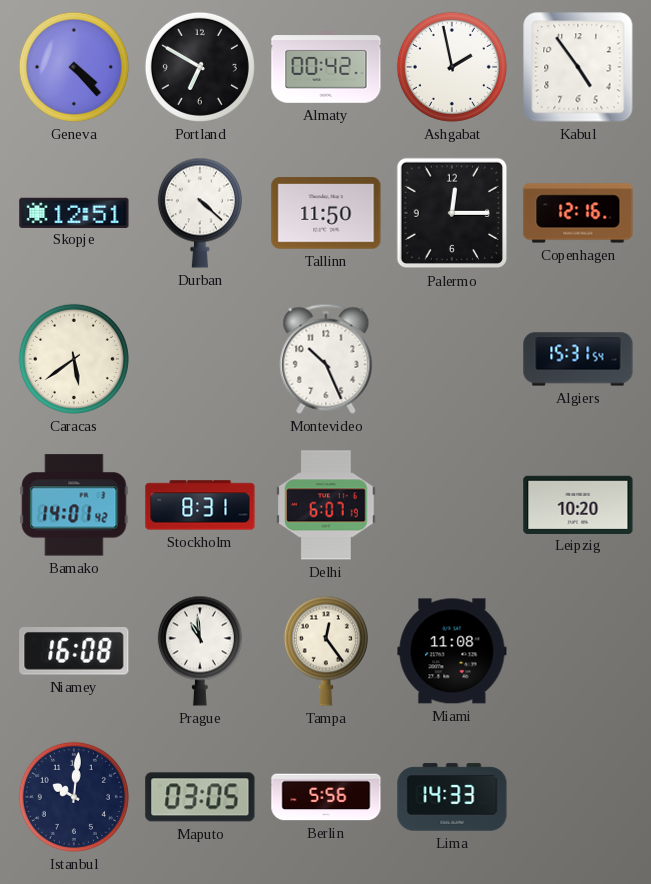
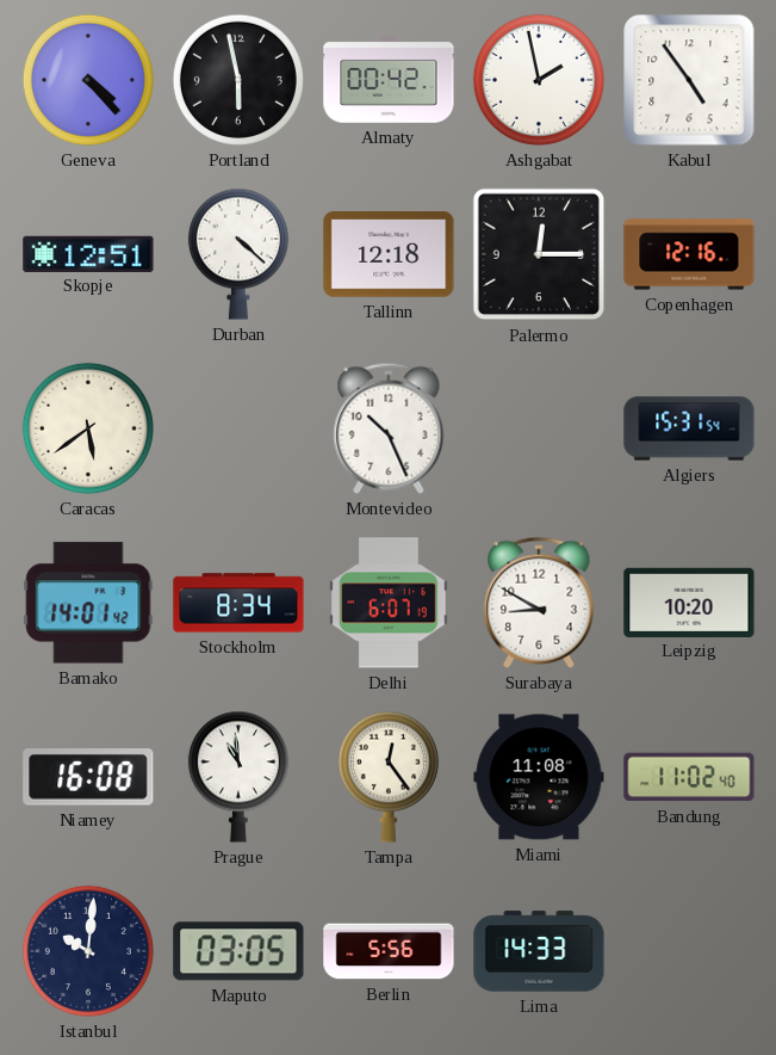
Portland: 6:50 -> 5:58
Tallinn: 11:50 -> 12:18
Stockholm: 8:31 -> 8:34
Surabaya: none -> 8:50
Bandung: none -> 11:02
